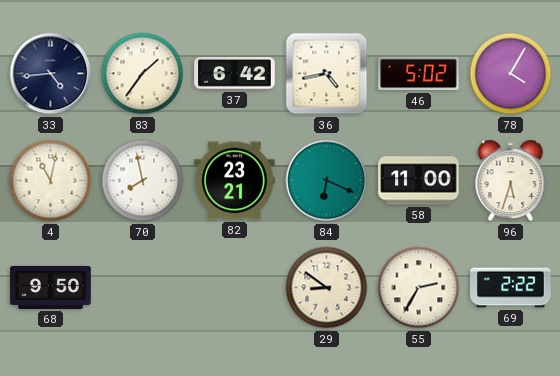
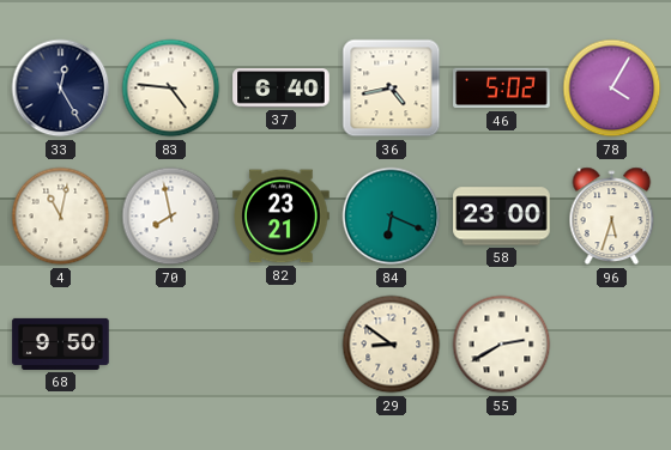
33: 4:44 -> 12:25
83: 1:36 -> 4:46
37: 6:42 -> 6:40
58: 11:00 -> 23:00
55: 2:35 -> 2:40
69: 2:22 -> none
